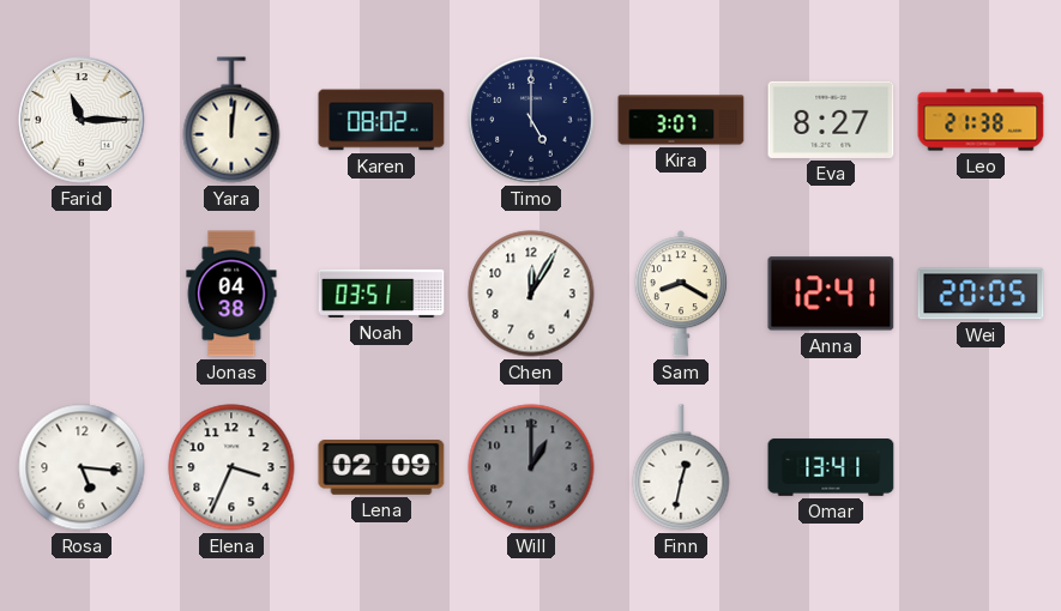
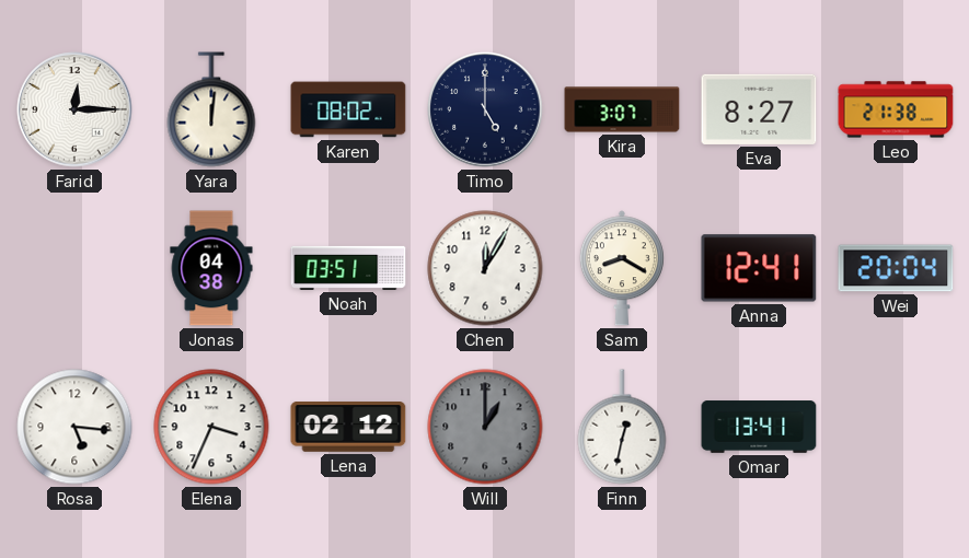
Farid: 11:15 -> 12:15
Wei: 20:05 -> 20:04
Lena: 02:09 -> 02:12
